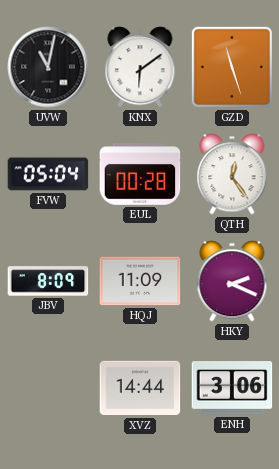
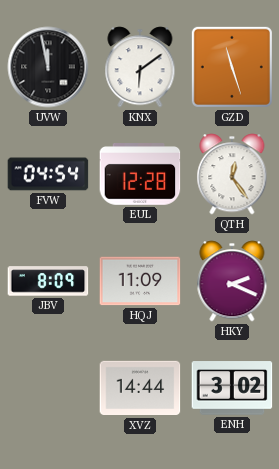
UVW: 11:02 -> 11:58
FVW: 05:04 -> 04:54
EUL: 00:28 -> 12:28
ENH: 3:06 -> 3:02
